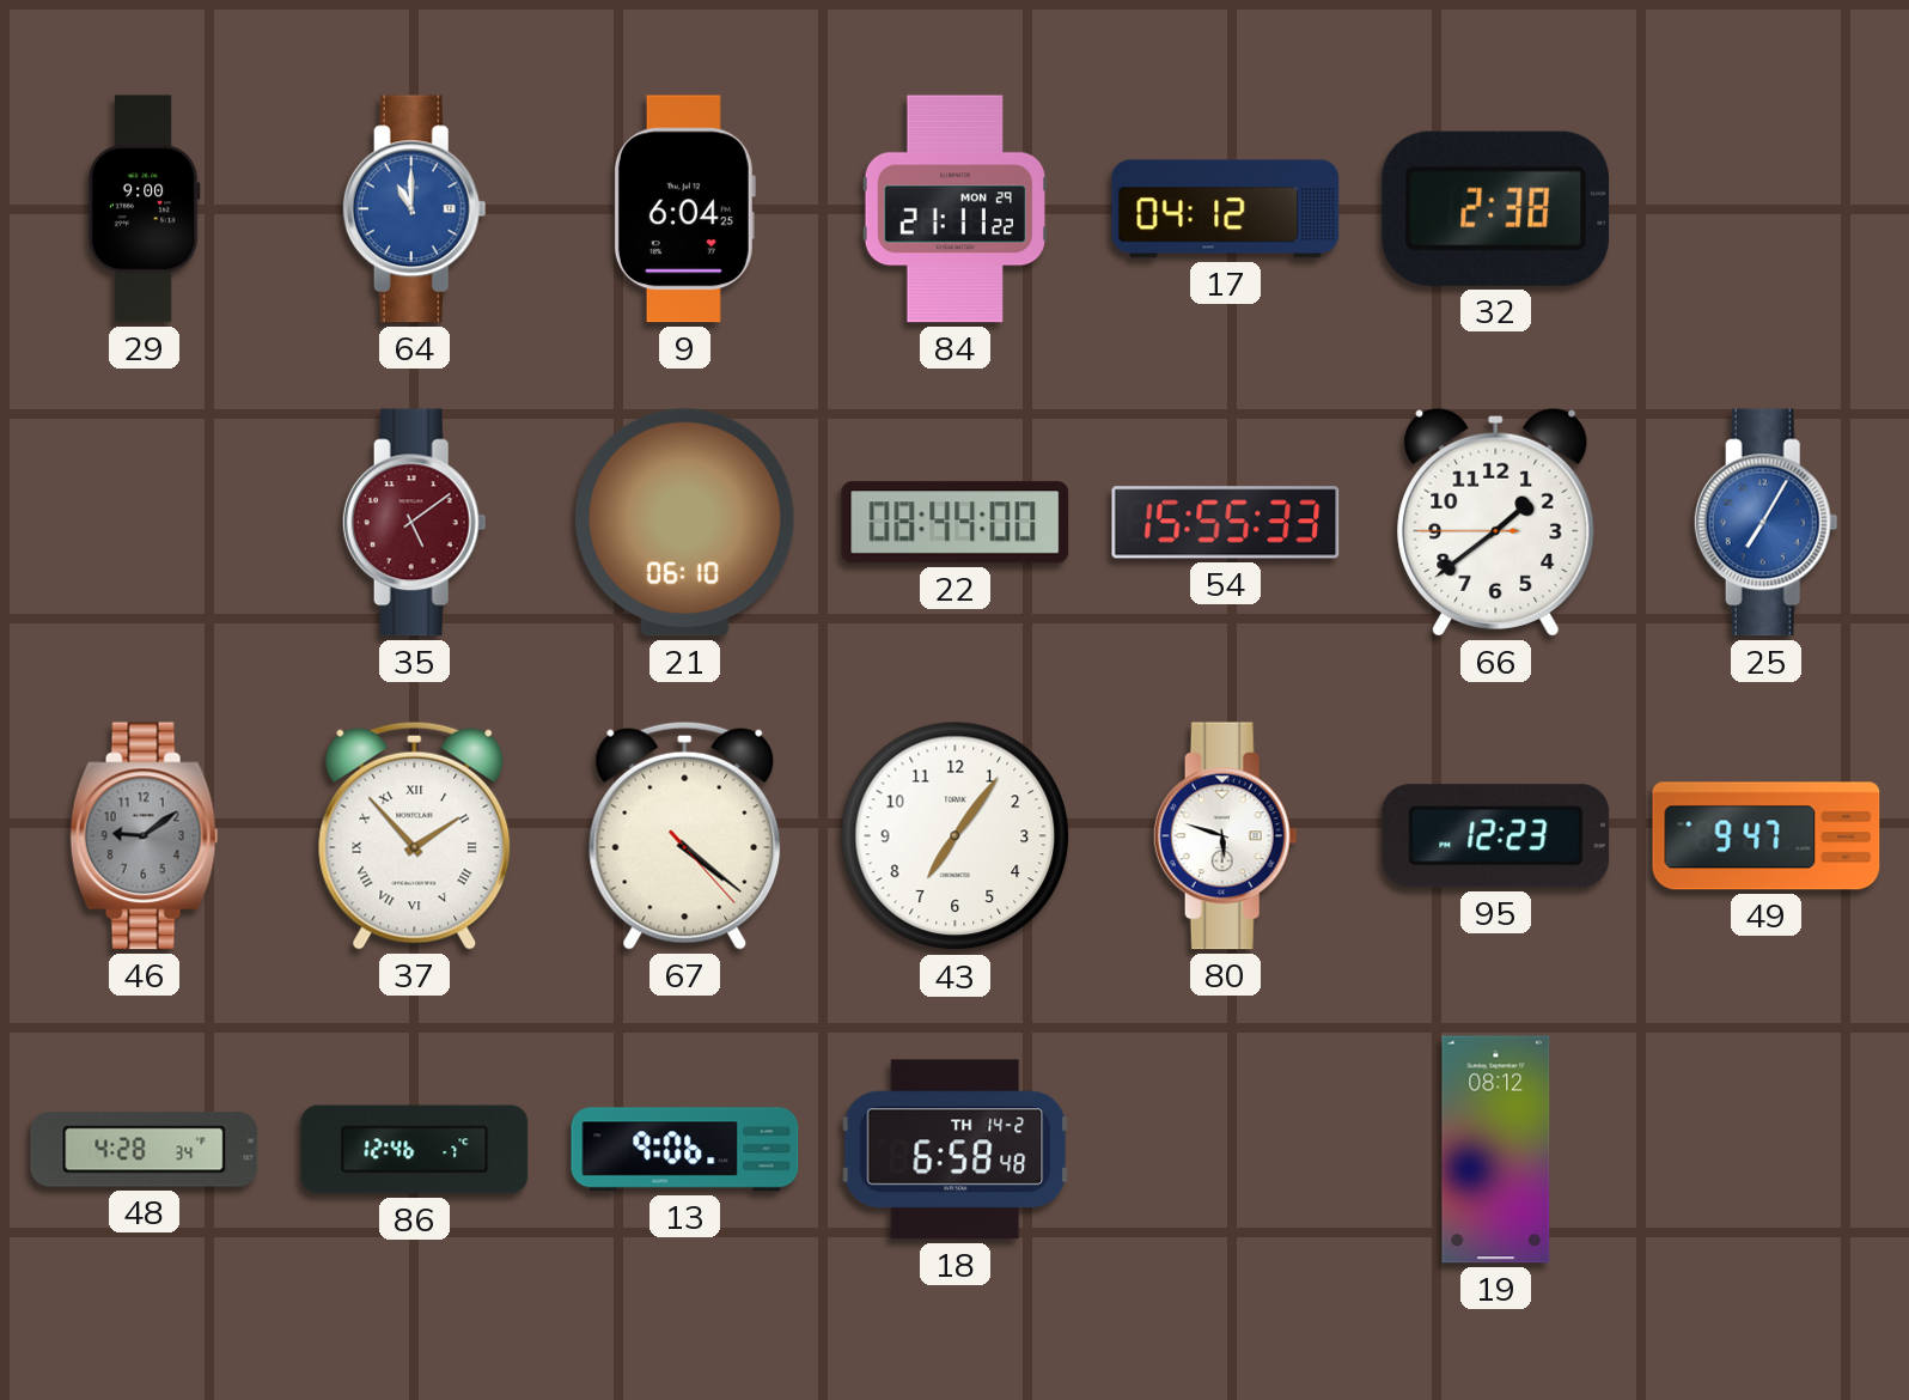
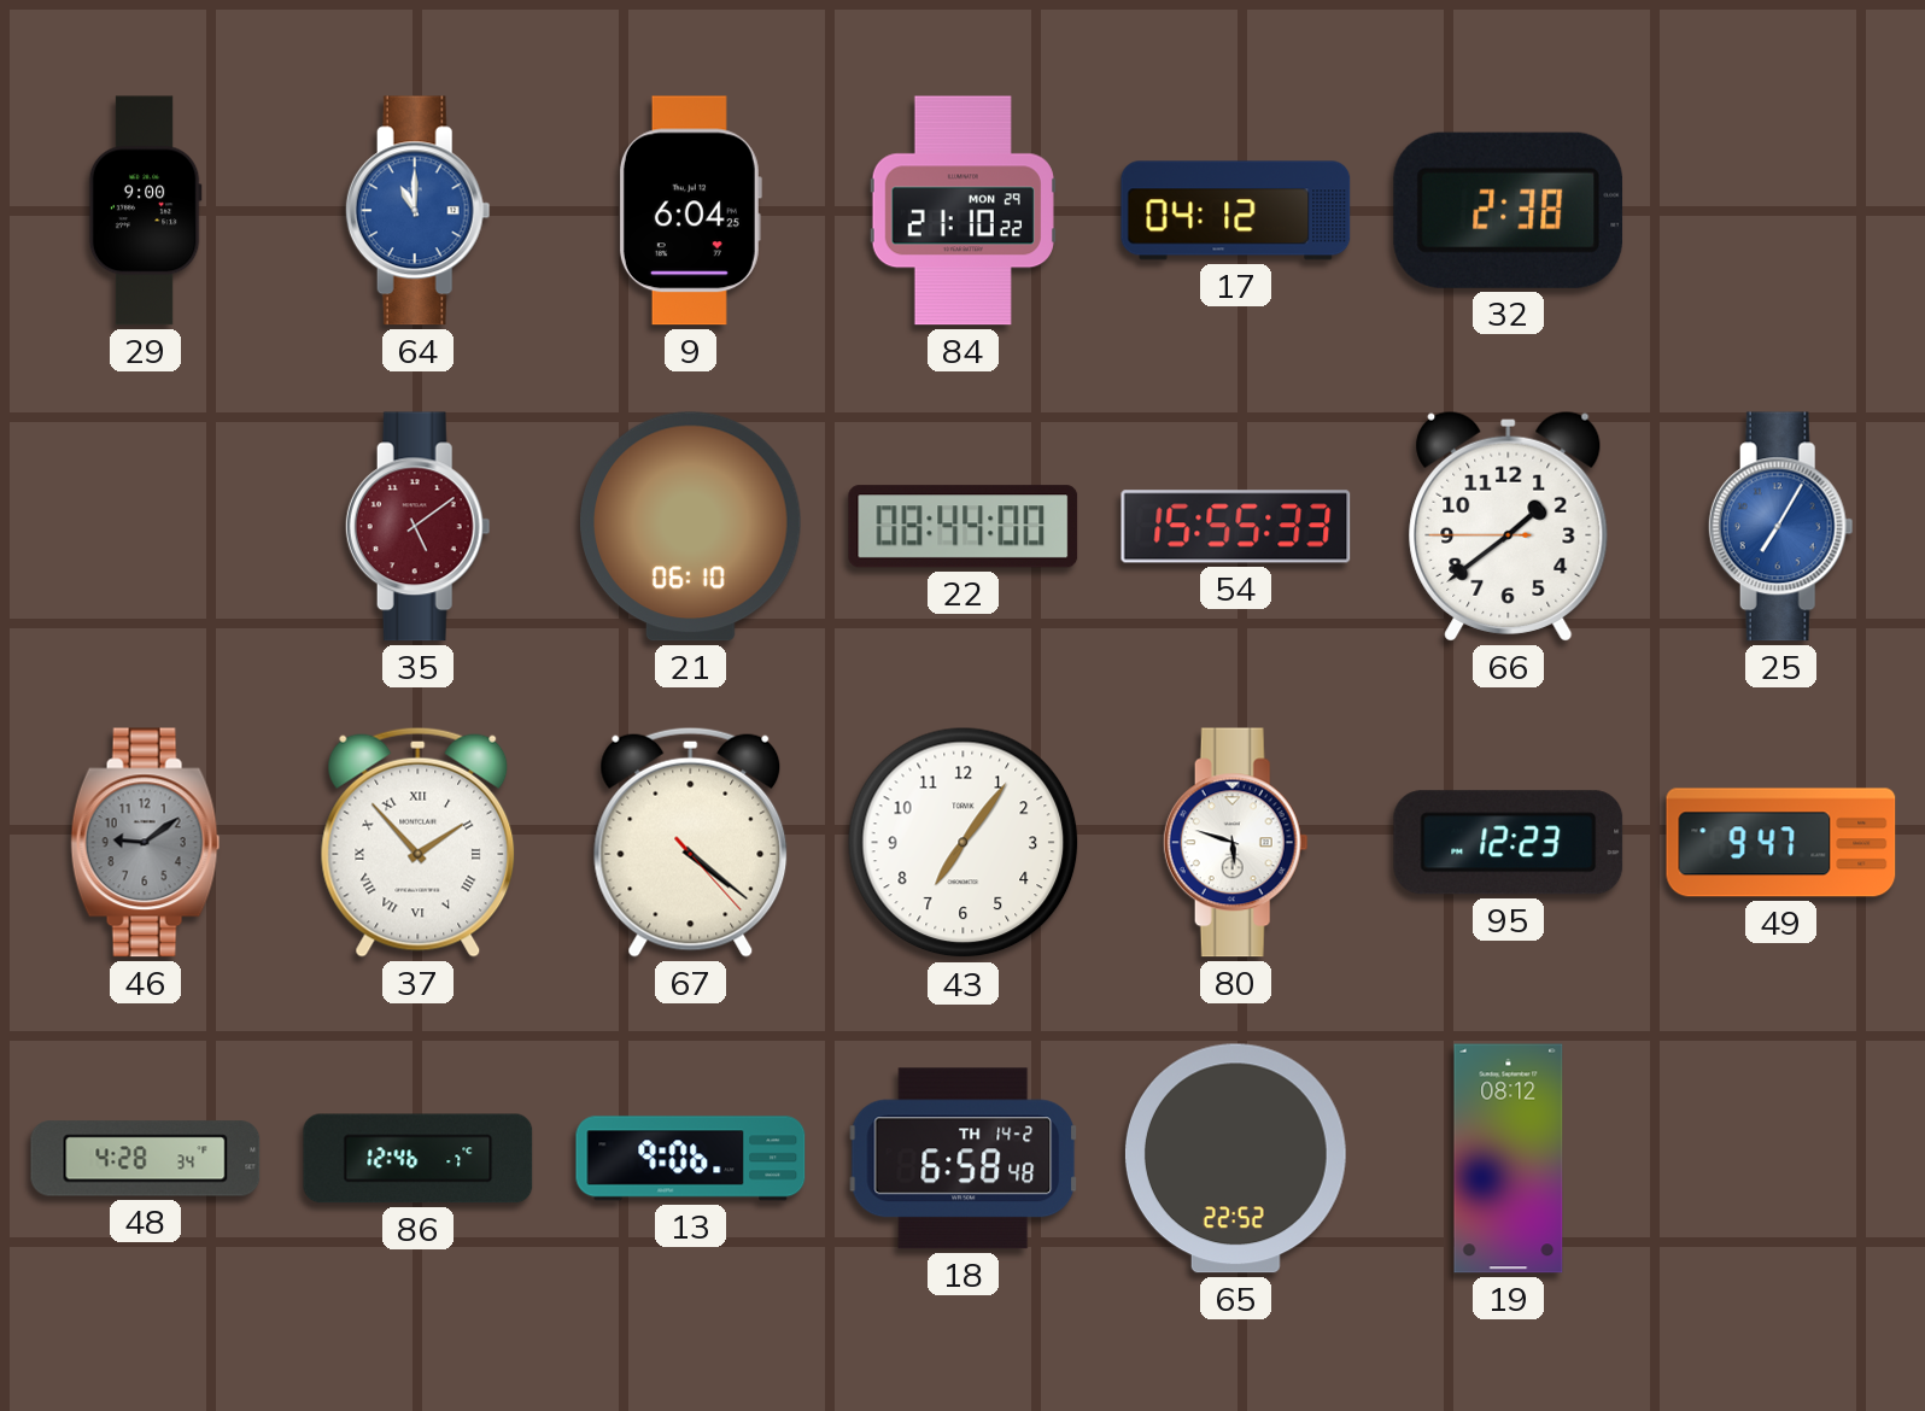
84: 21:11 -> 21:10
65: none -> 22:52
